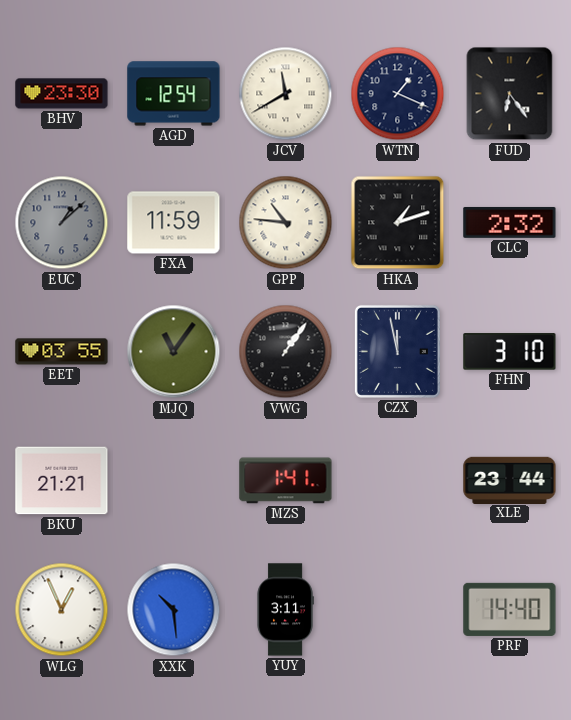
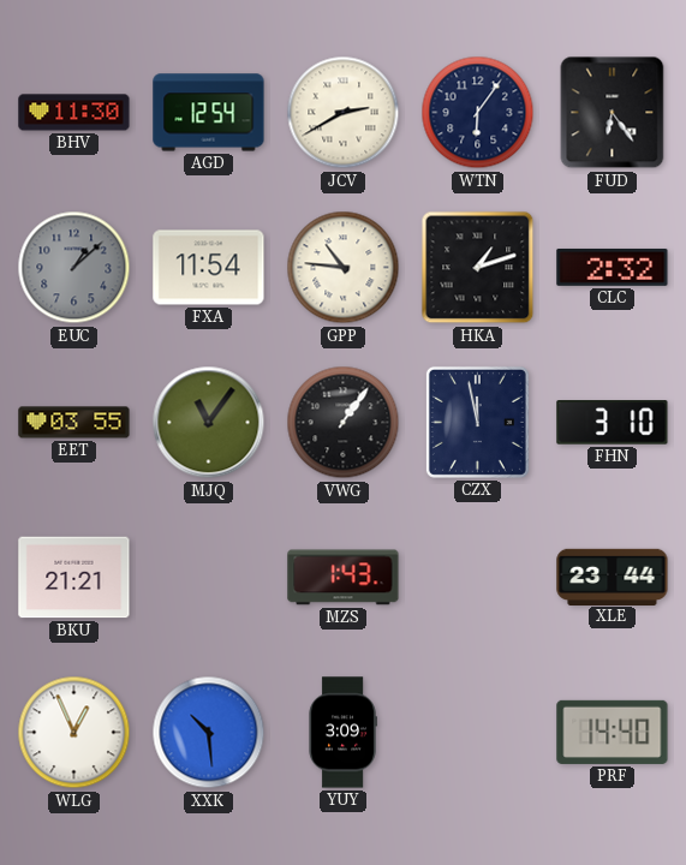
BHV: 23:30 -> 11:30
JCV: 11:40 -> 2:40
WTN: 1:19 -> 6:06
FXA: 11:59 -> 11:54
MZS: 1:41 -> 1:43
YUY: 3:11 -> 3:09
